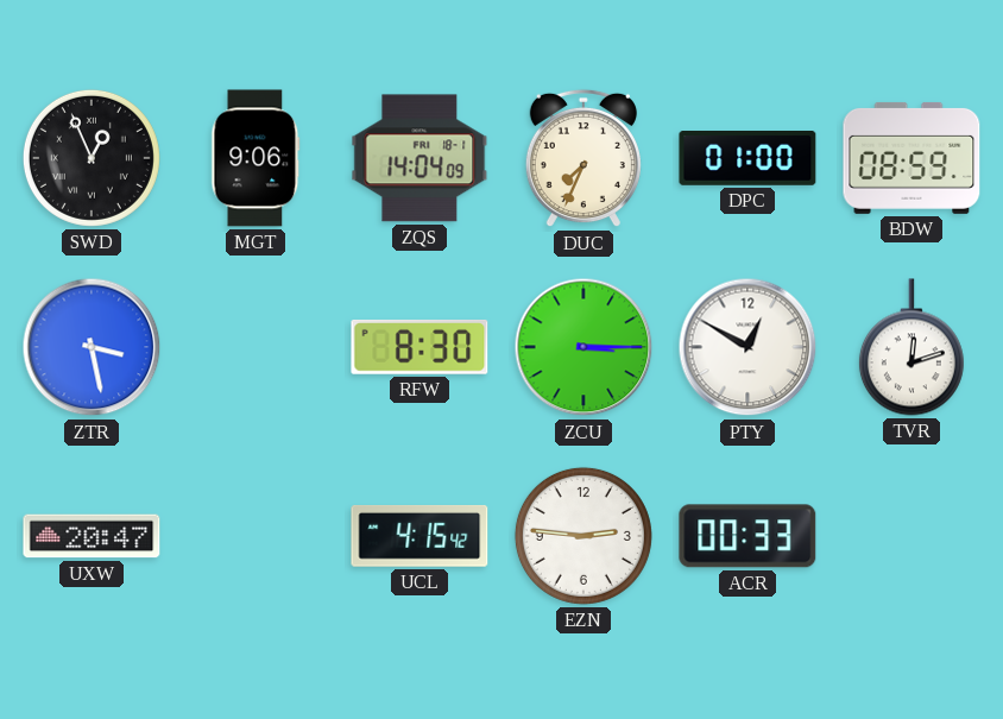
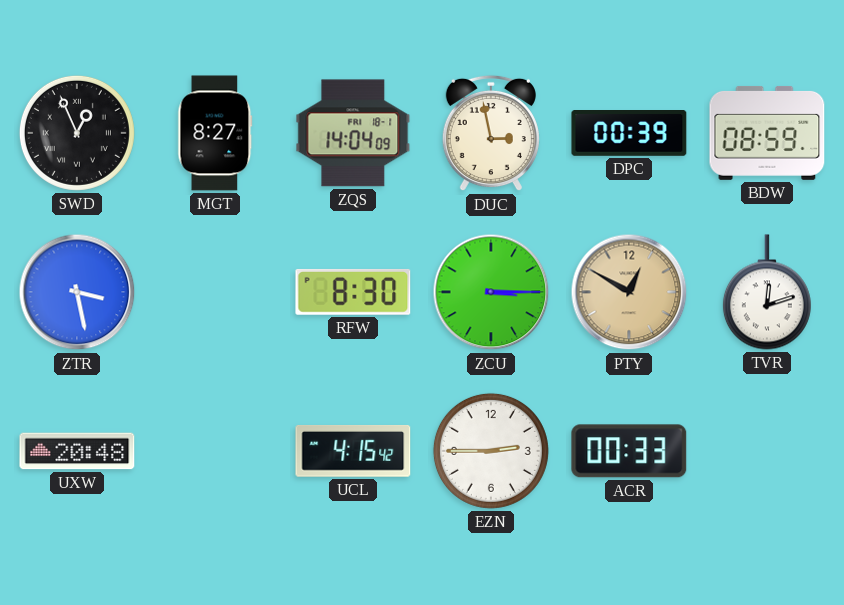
MGT: 9:06 -> 8:27
DUC: 7:34 -> 2:58
DPC: 01:00 -> 00:39
PTY dial: white -> champagne
UXW: 20:47 -> 20:48
EZN: 2:46 -> 2:45
